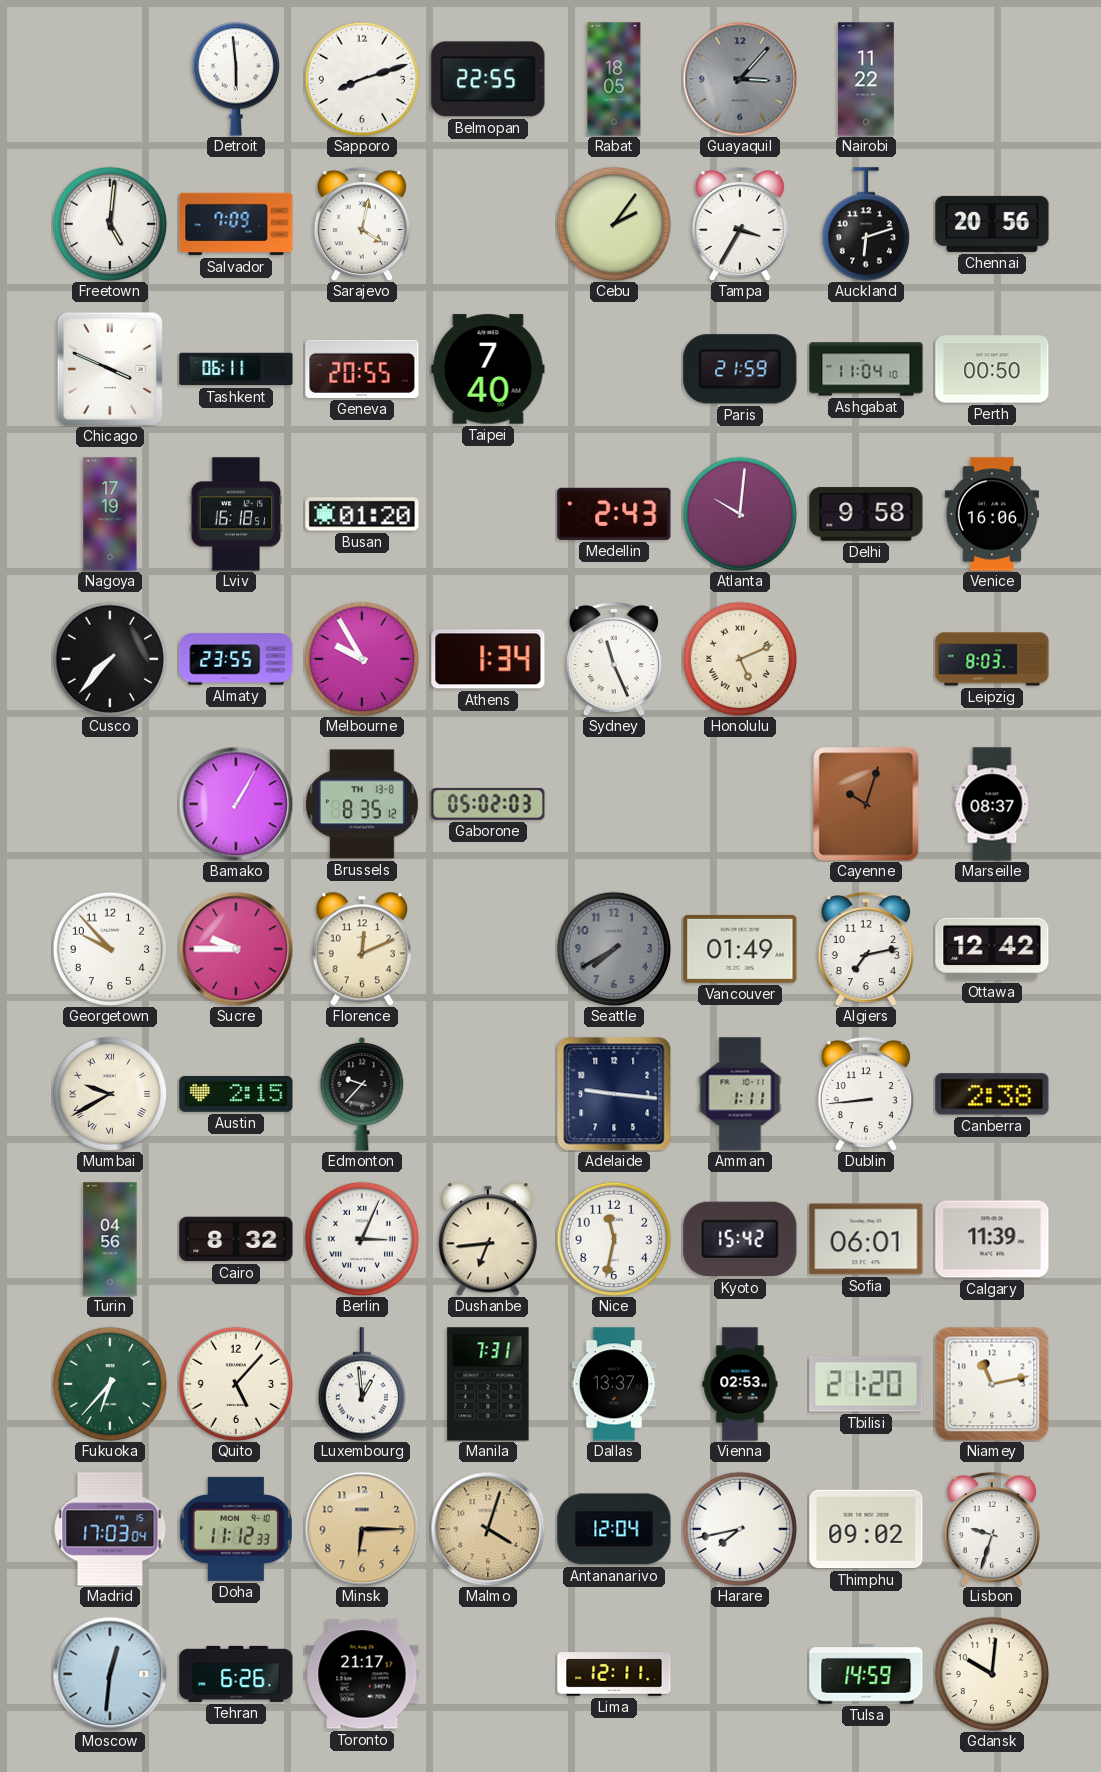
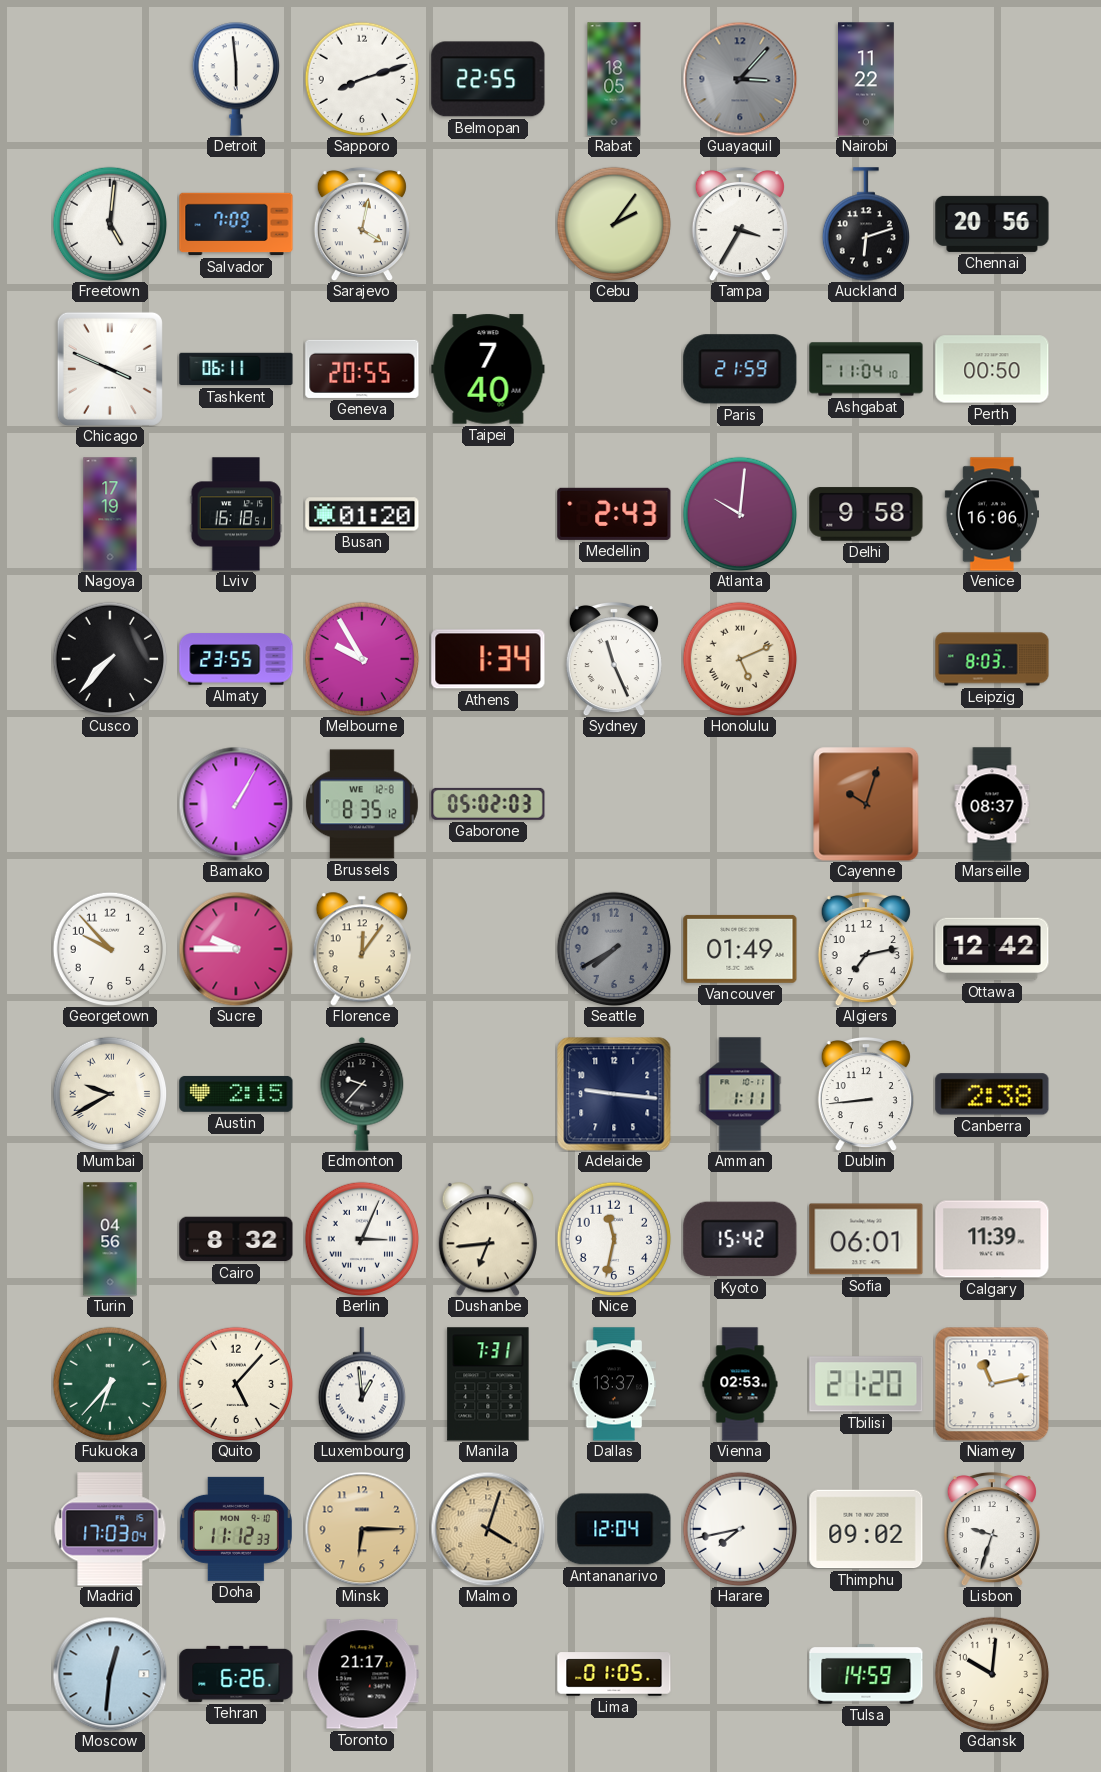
Brussels date: TH 13-8 -> WE 12-8
Florence: 12:11 -> 12:06
Lima: 12:11 -> 01:05
